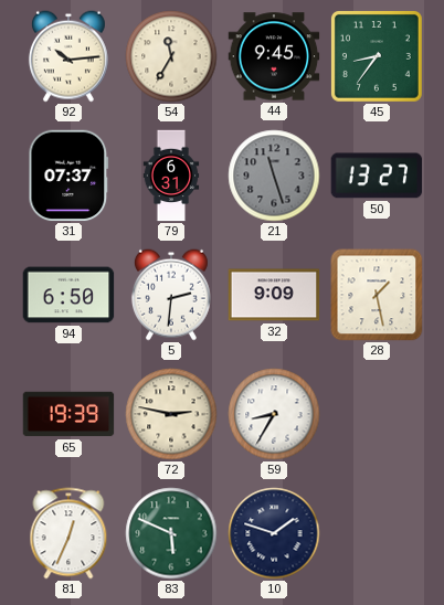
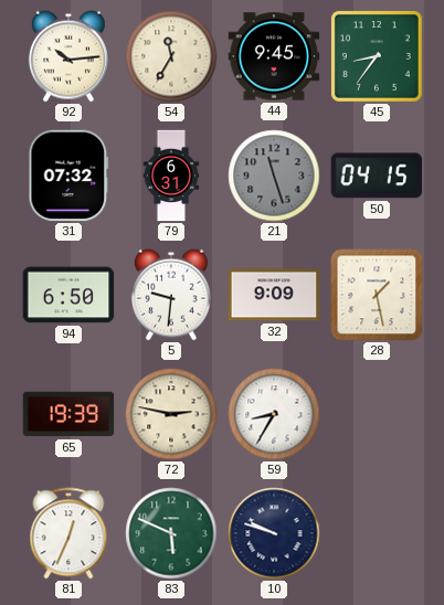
31: 07:37 -> 07:32
50: 13:27 -> 04:15
5: 2:31 -> 9:31
10: 1:48 -> 9:48
